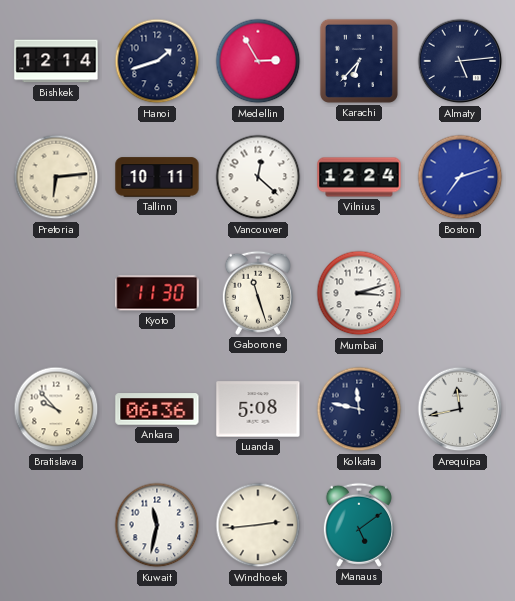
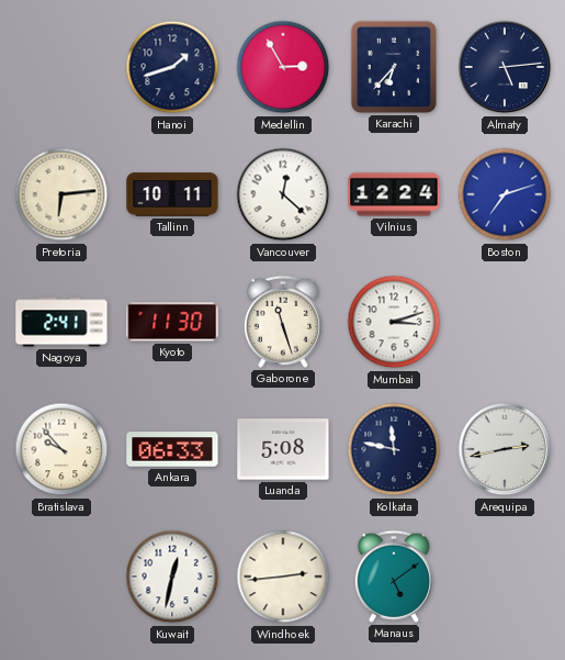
Bishkek: 12:14 -> none
Nagoya: none -> 2:41
Ankara: 06:36 -> 06:33
Arequipa: 11:43 -> 2:43
Kuwait: 11:32 -> 12:32
